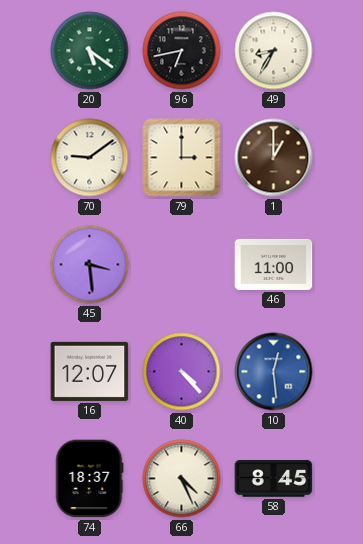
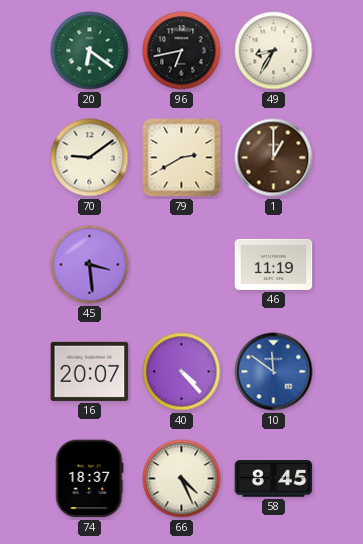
20: 5:21 -> 6:21
79: 3:00 -> 2:40
46: 11:00 -> 11:19
16: 12:07 -> 20:07
10: 12:29 -> 11:51
